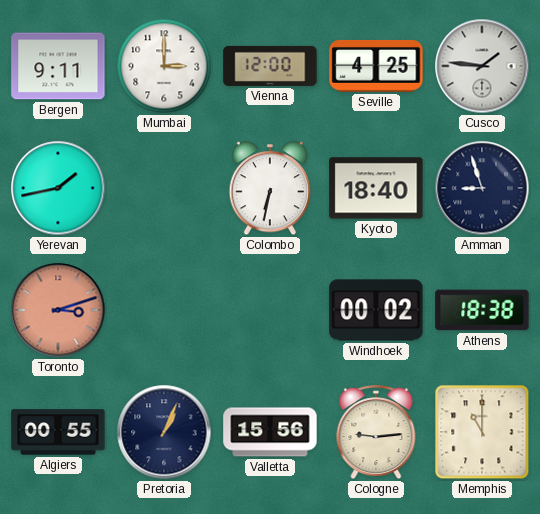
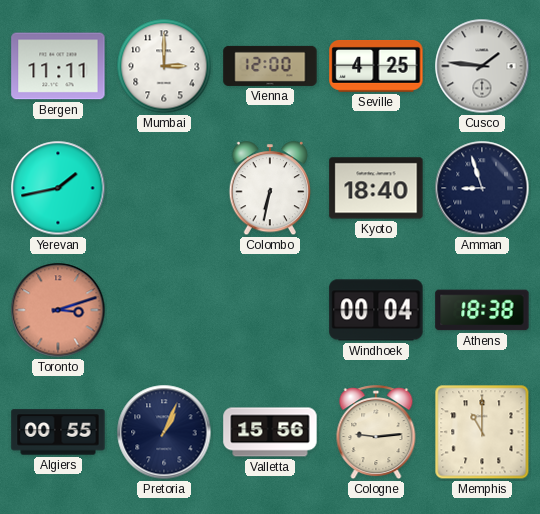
Bergen: 9:11 -> 11:11
Windhoek: 00:02 -> 00:04
